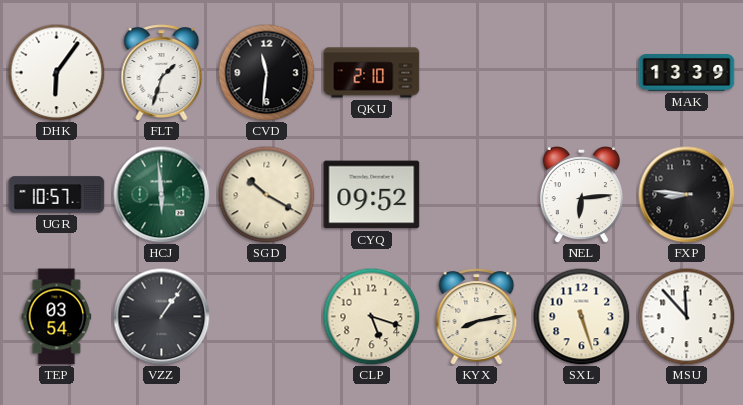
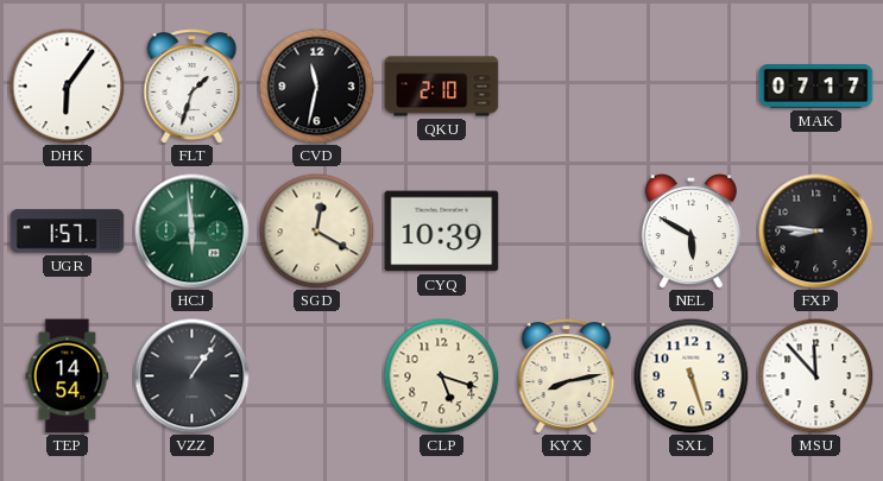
CVD: 11:31 -> 11:32
MAK: 13:39 -> 07:17
UGR: 10:57 -> 1:57
SGD: 10:20 -> 12:20
CYQ: 09:52 -> 10:39
NEL: 6:14 -> 5:50
TEP: 03:54 -> 14:54
